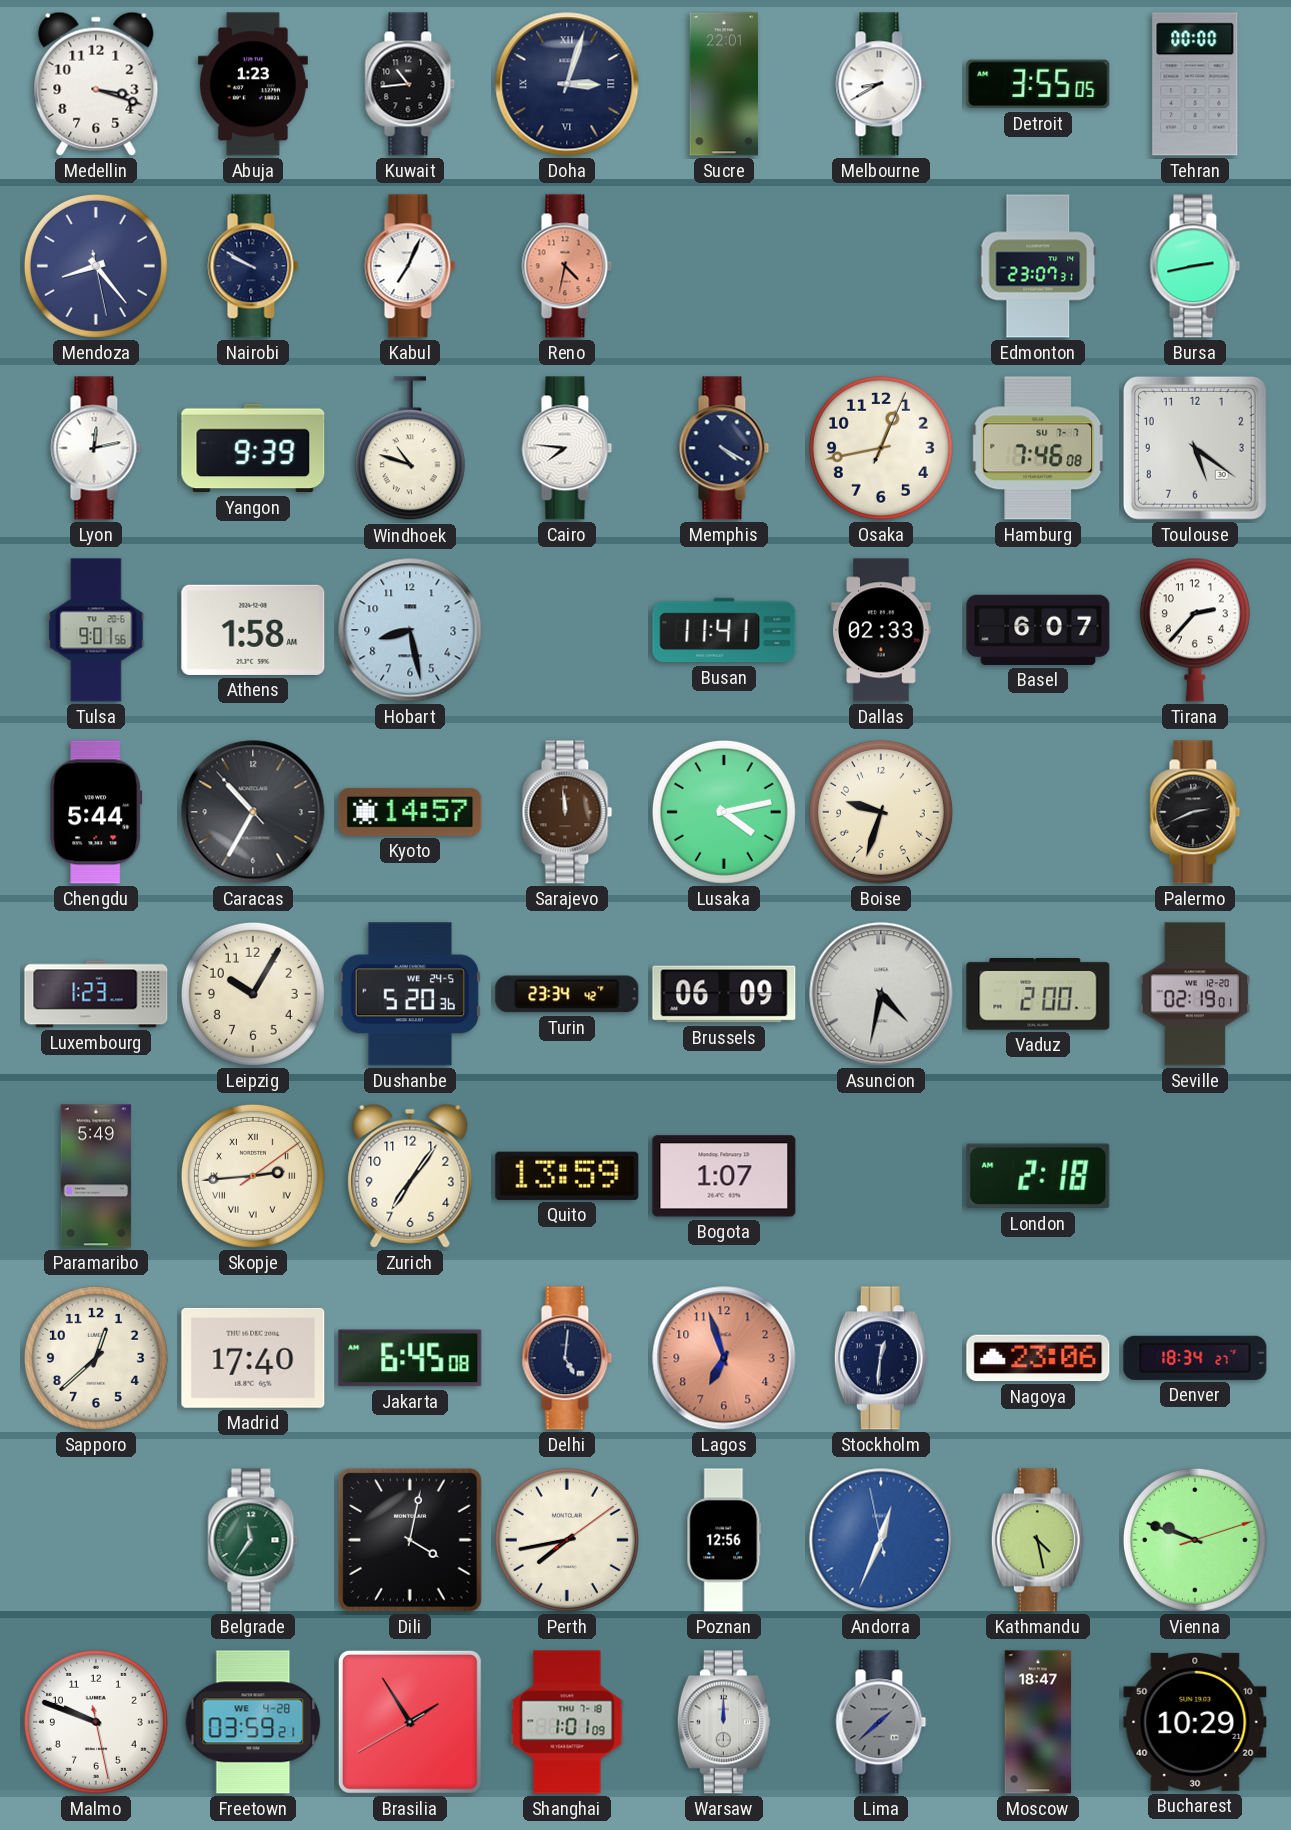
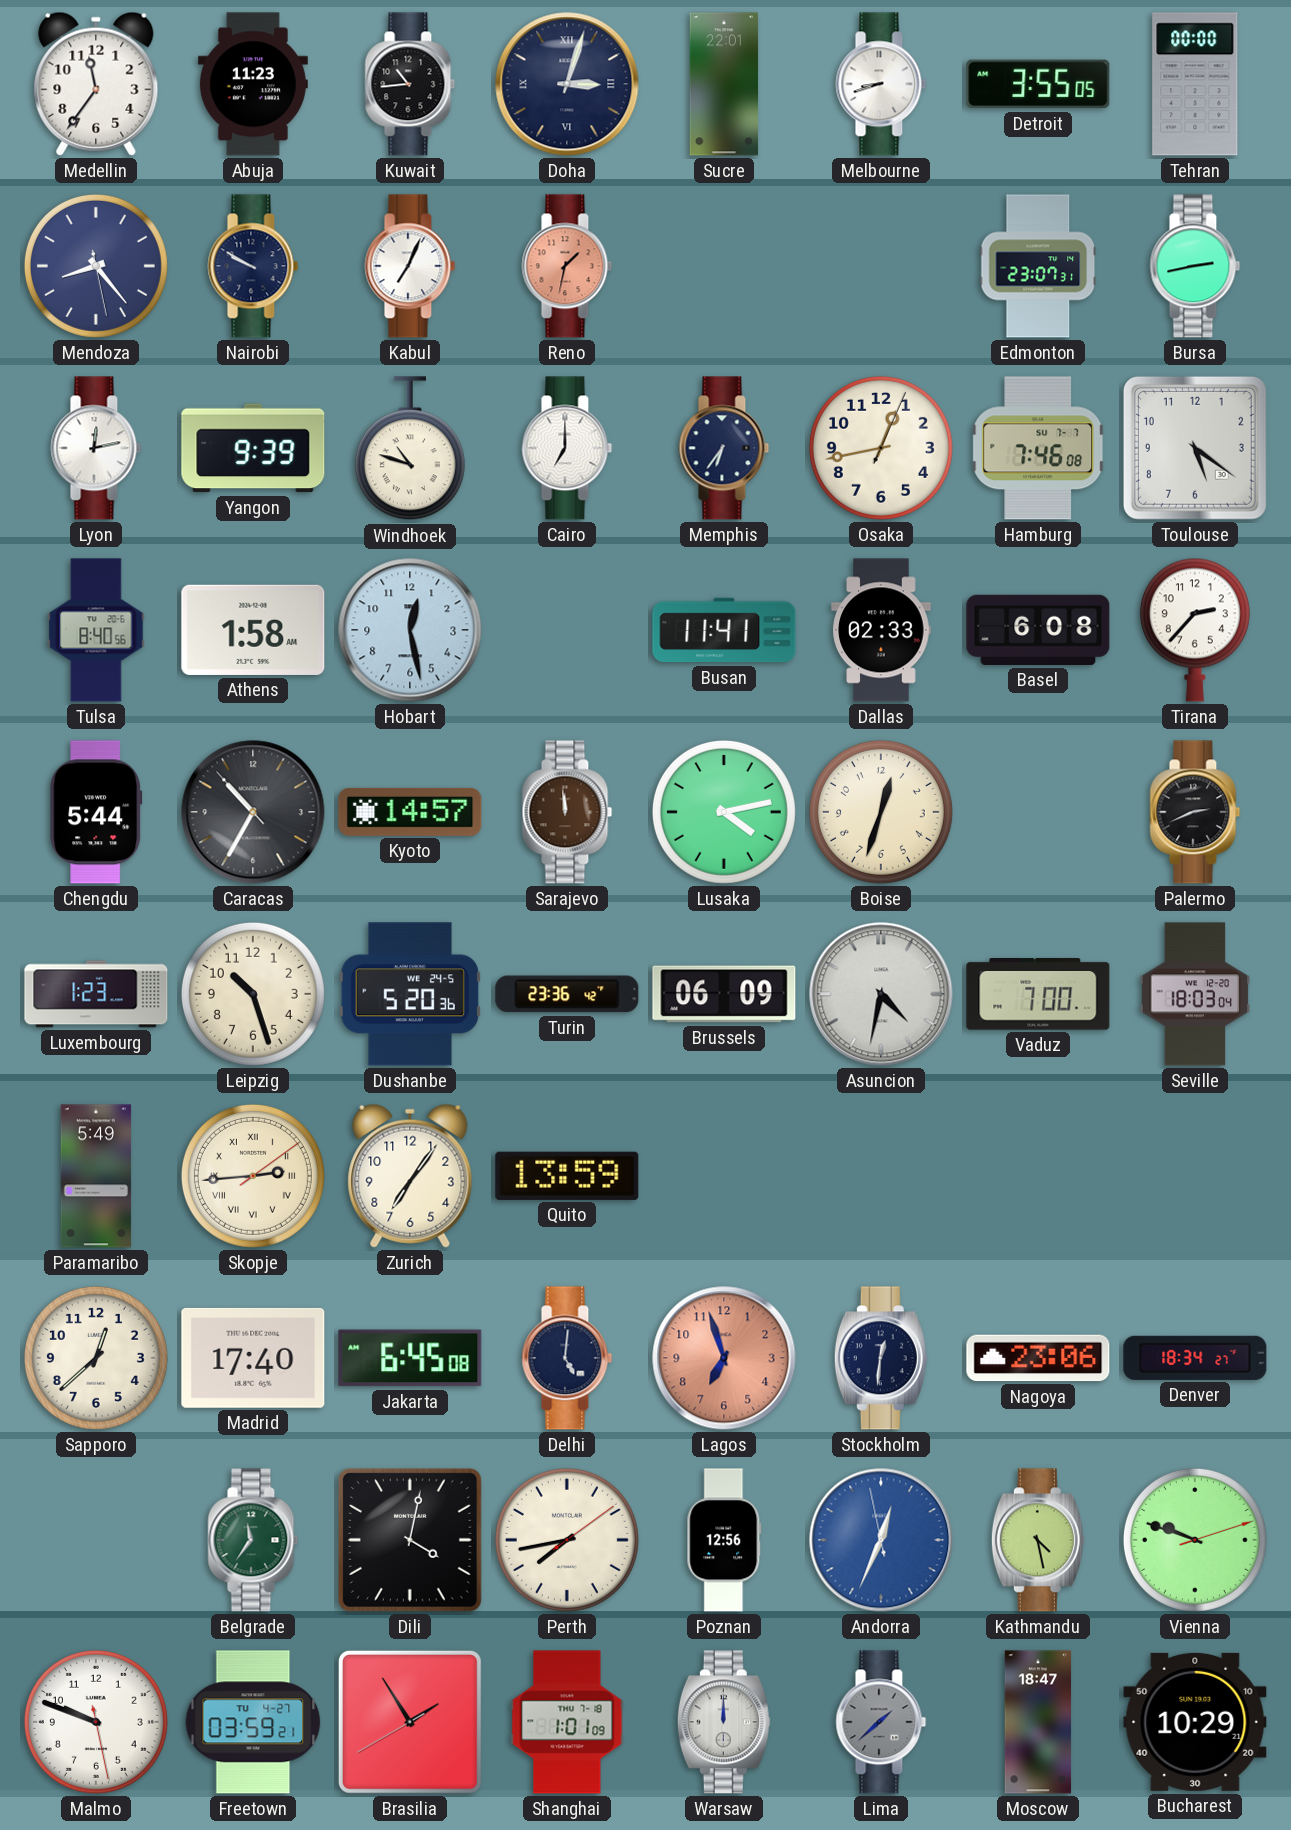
Medellin: 3:18 -> 11:36
Abuja: 1:23 -> 11:23
Melbourne: 8:40 -> 8:42
Reno: 4:32 -> 1:32
Cairo: 7:46 -> 7:00
Memphis: 4:20 -> 6:36
Tulsa: 9:01 -> 8:40
Hobart: 8:28 -> 12:28
Basel: 6:07 -> 6:08
Boise: 9:33 -> 12:33
Leipzig: 10:05 -> 10:27
Turin: 23:34 -> 23:36
Vaduz: 2:00 -> 7:00
Seville: 02:19 -> 18:03
Bogota: 1:07 -> none
London: 2:18 -> none
Freetown date: WE 4-28 -> TU 4-27
